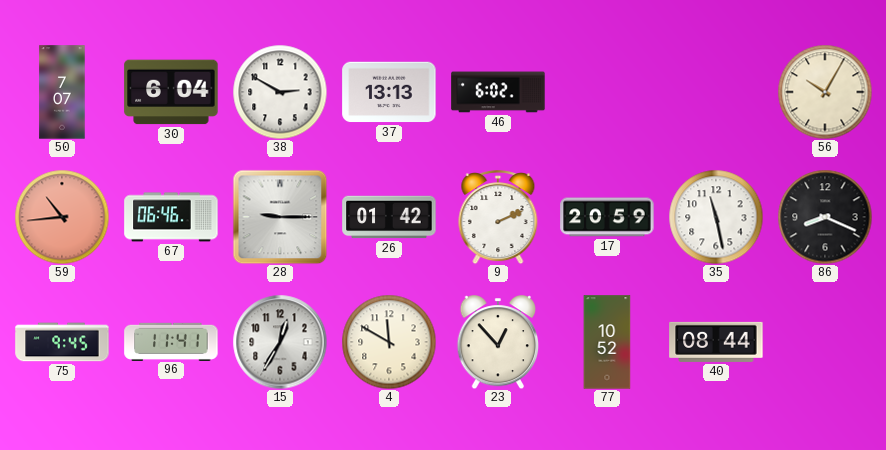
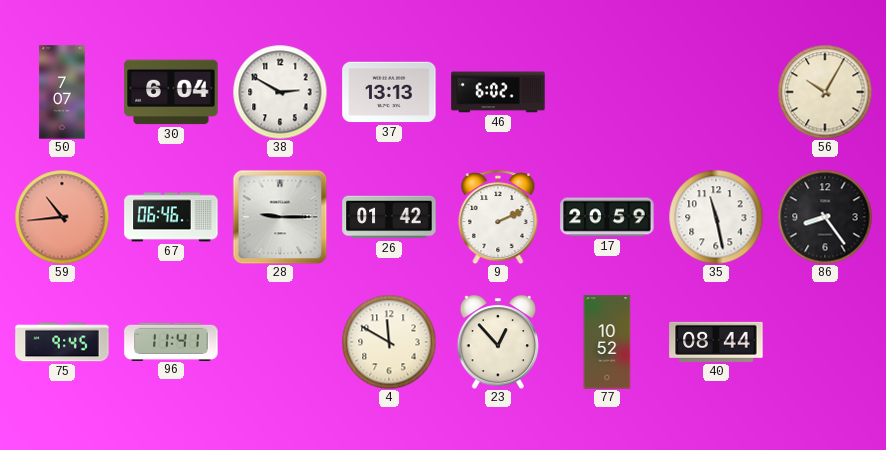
86: 8:19 -> 8:24
15: 12:35 -> none
